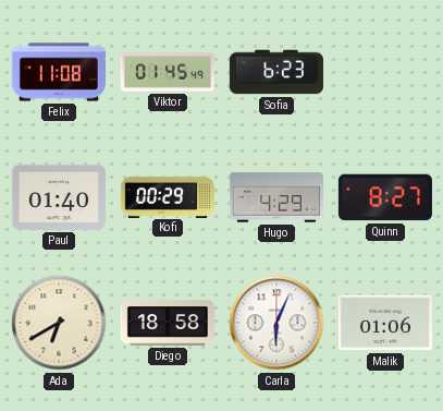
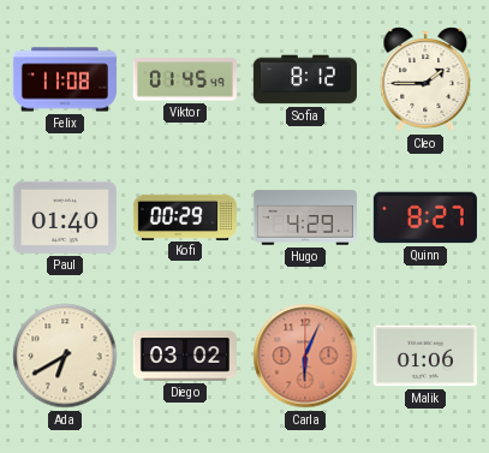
Sofia: 6:23 -> 8:12
Cleo: none -> 1:45
Diego: 18:58 -> 03:02
Carla dial: white -> salmon
